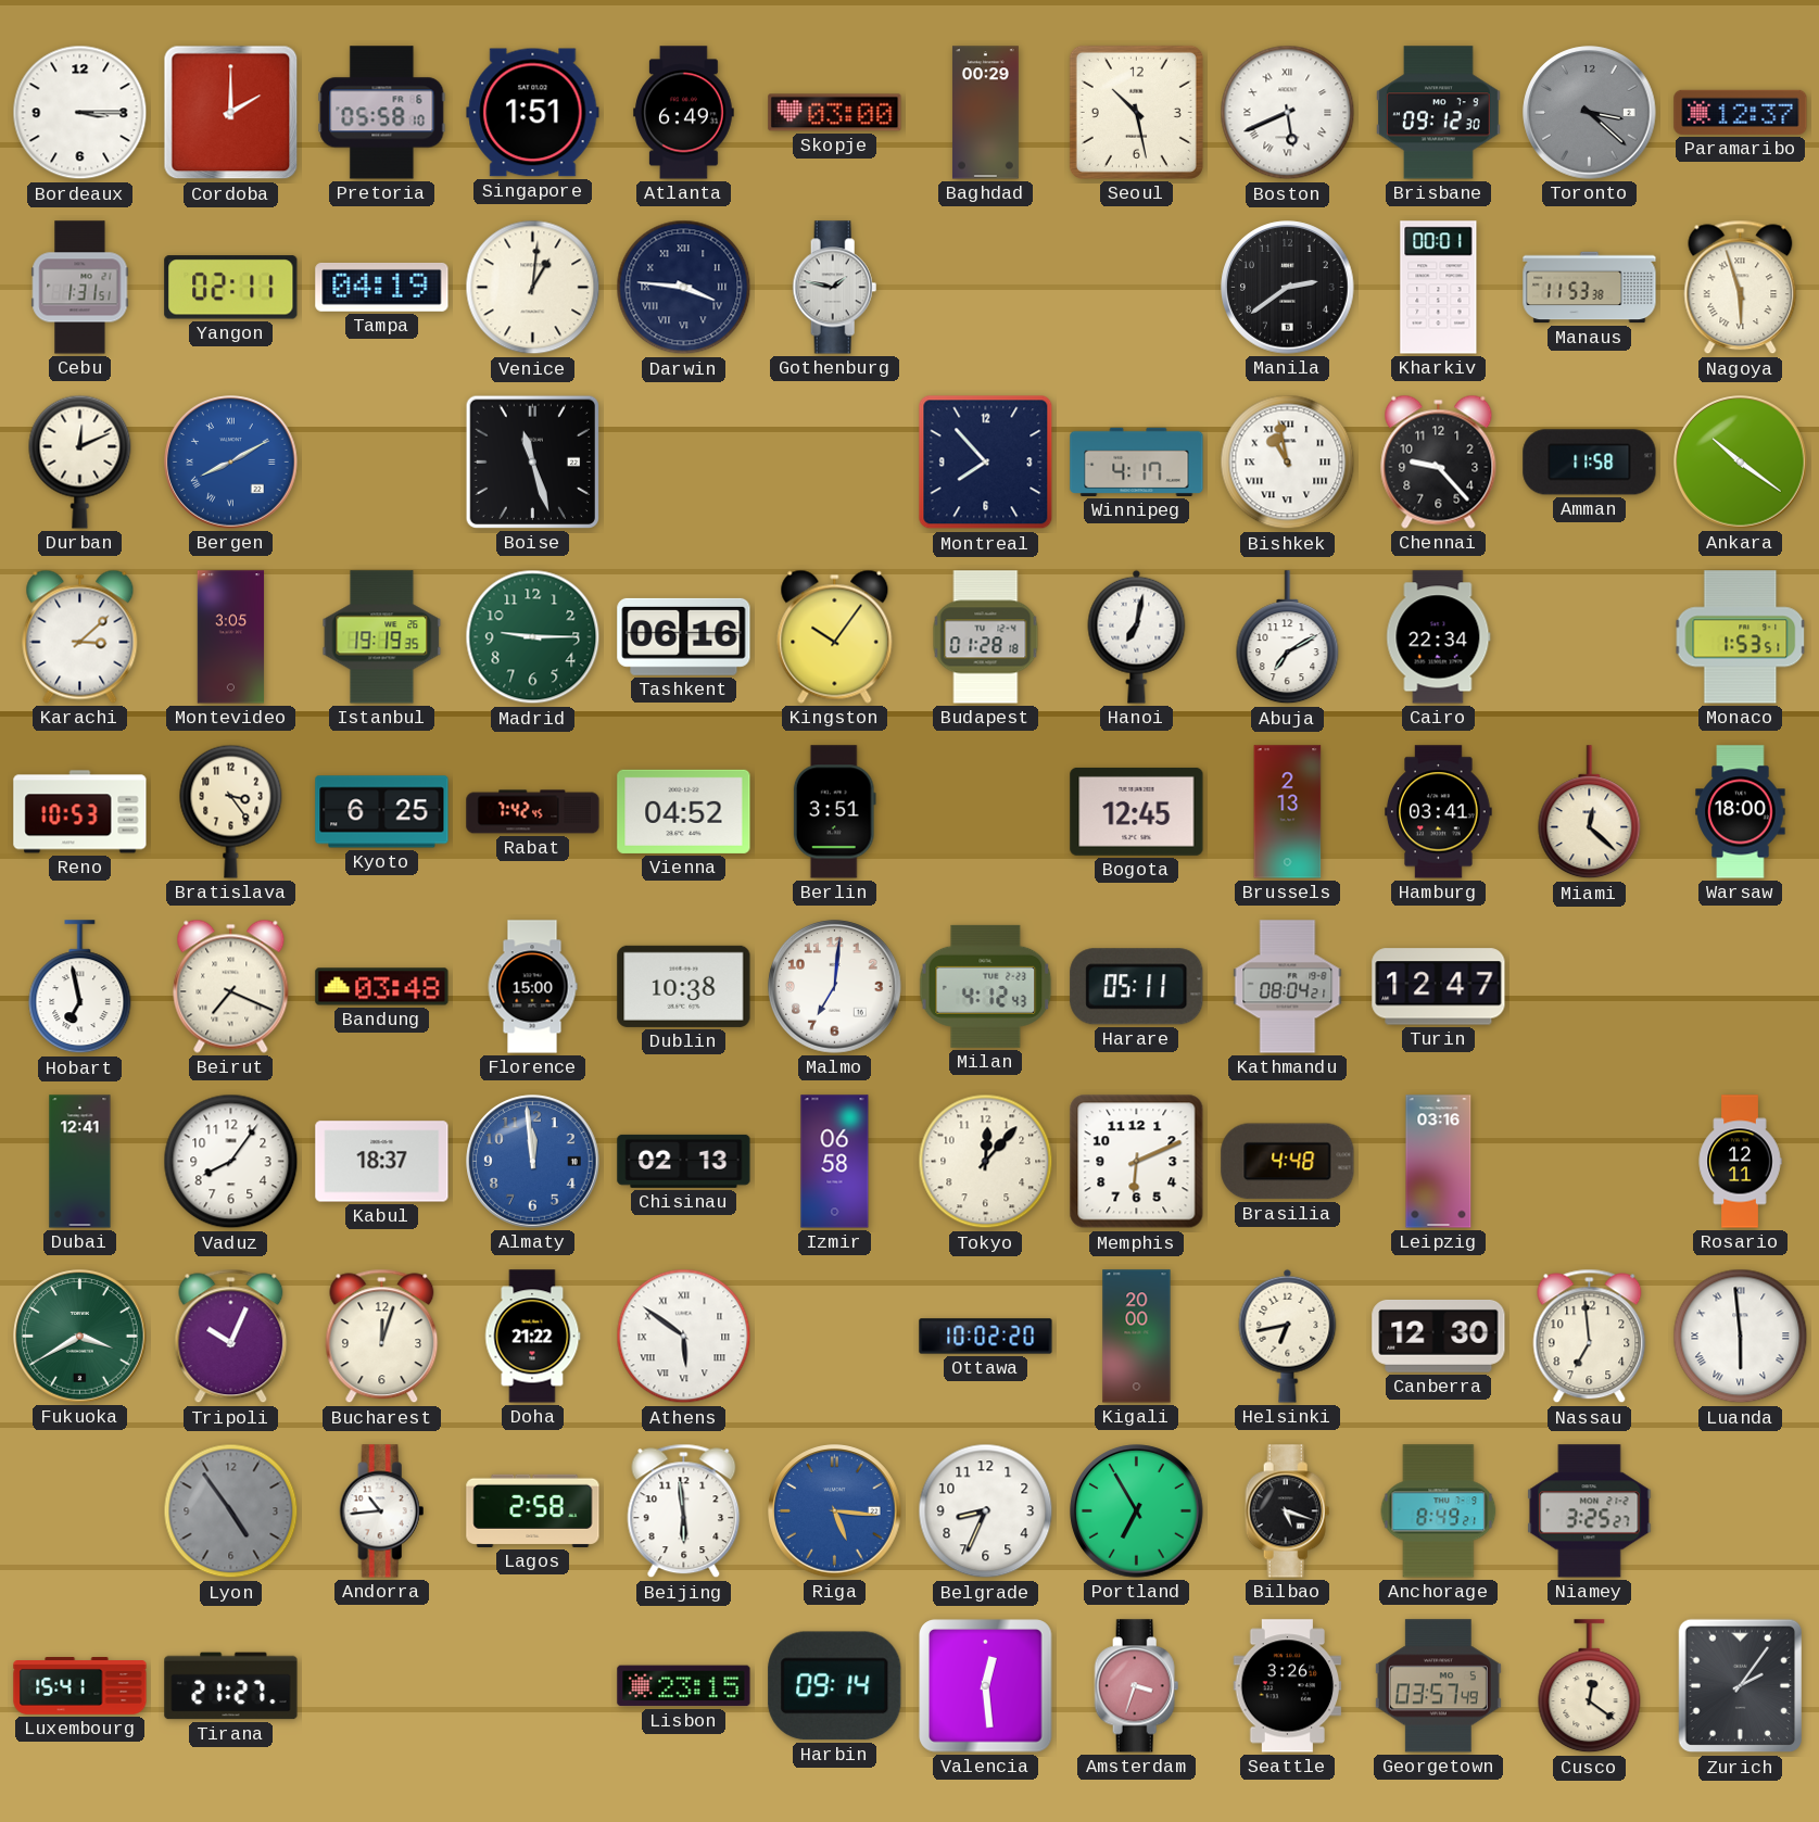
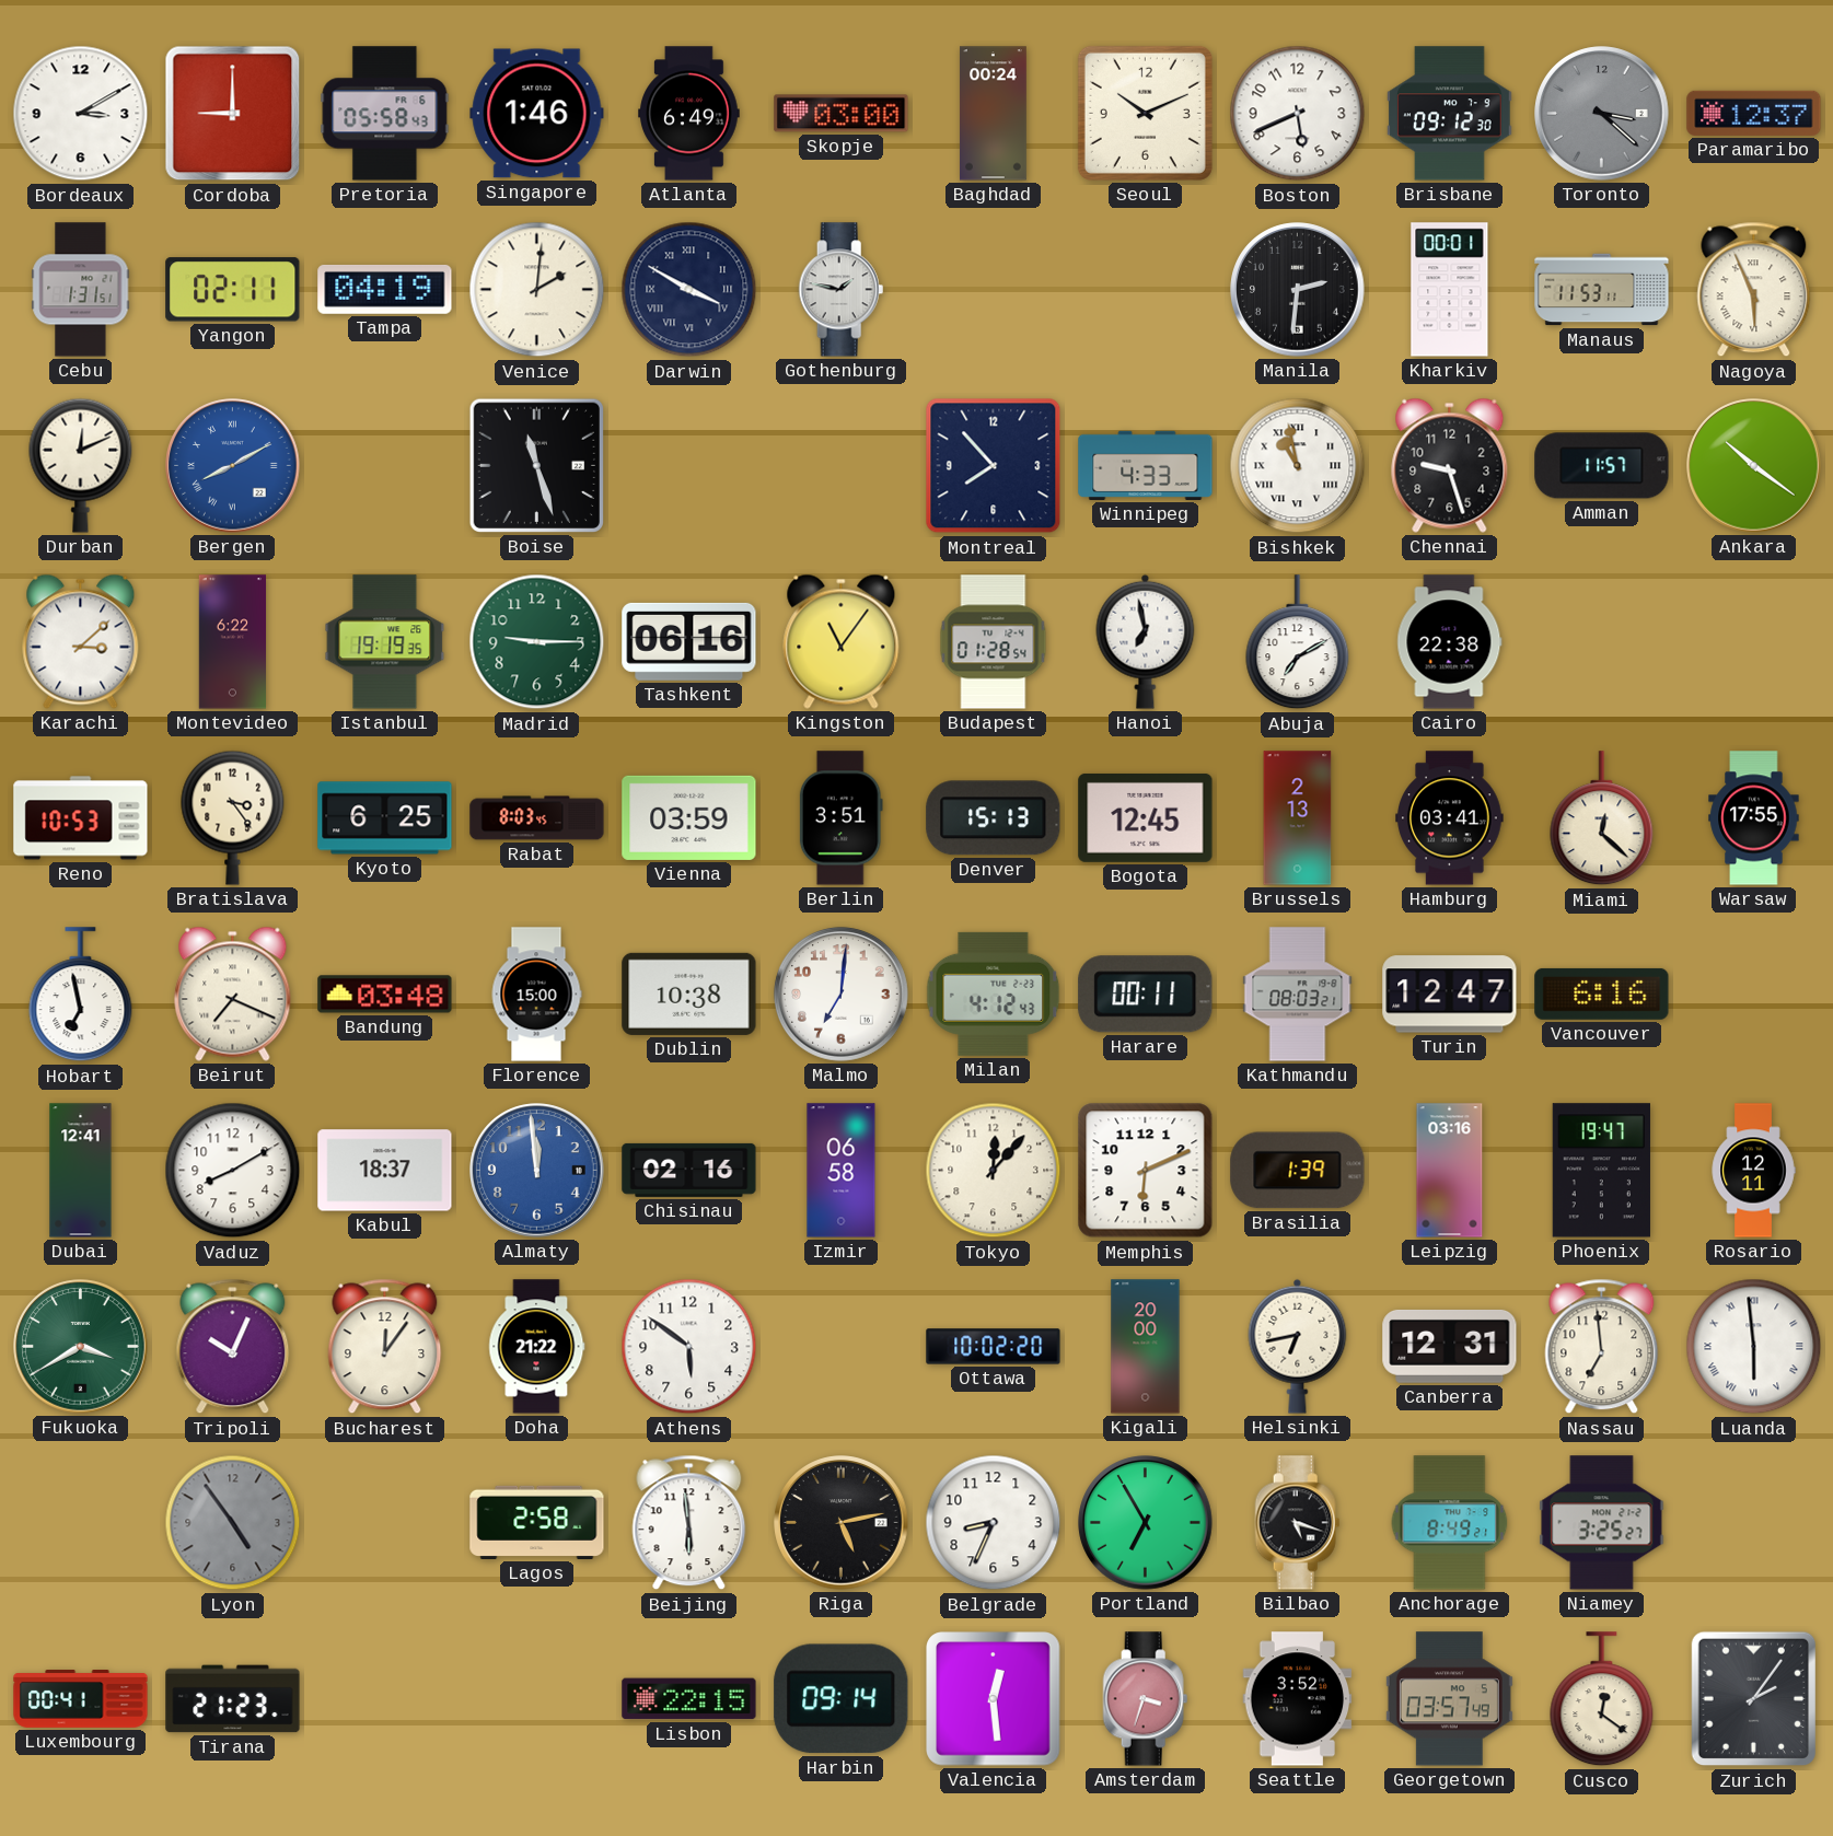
Bordeaux: 3:15 -> 3:10
Cordoba: 2:00 -> 9:00
Pretoria: 05:58:10 -> 05:58:43
Singapore: 1:51 -> 1:46
Baghdad: 00:29 -> 00:24
Seoul: 10:28 -> 10:11
Boston numerals: Roman -> Arabic
Venice: 1:01 -> 2:01
Darwin: 3:46 -> 3:50
Manila: 2:39 -> 2:31
Manaus: 11:53:38 -> 11:53:11
Nagoya: 5:57 -> 5:56
Winnipeg: 4:17 -> 4:33
Chennai: 9:23 -> 9:27
Amman: 11:58 -> 11:57
Montevideo: 3:05 -> 6:22
Kingston: 10:06 -> 11:06
Budapest: 01:28:18 -> 01:28:54
Hanoi: 7:02 -> 6:58
Cairo: 22:34 -> 22:38
Monaco: 1:53 -> none
Rabat: 7:42 -> 8:03
Vienna: 04:52 -> 03:59
Denver: none -> 15:13
Warsaw: 18:00 -> 17:55
Harare: 05:11 -> 00:11
Kathmandu: 08:04 -> 08:03
Vancouver: none -> 6:16
Vaduz: 8:06 -> 8:10
Chisinau: 02:13 -> 02:16
Brasilia: 4:48 -> 1:39
Phoenix: none -> 19:47
Bucharest: 12:03 -> 12:06
Athens numerals: Roman -> Arabic
Canberra: 12:30 -> 12:31
Andorra: 10:44 -> none
Riga: 5:16 -> 5:13
Riga dial: blue -> black
Luxembourg: 15:41 -> 00:41
Tirana: 21:27 -> 21:23
Lisbon: 23:15 -> 22:15
Seattle: 3:26 -> 3:52
